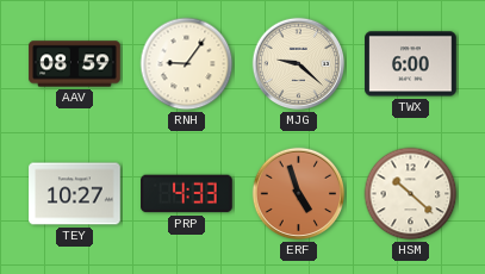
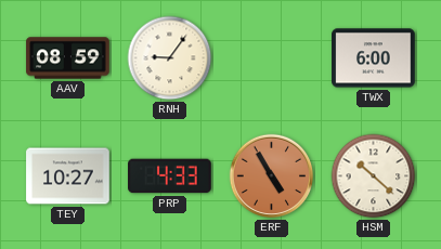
MJG: 9:22 -> none
ERF: 4:57 -> 4:55
